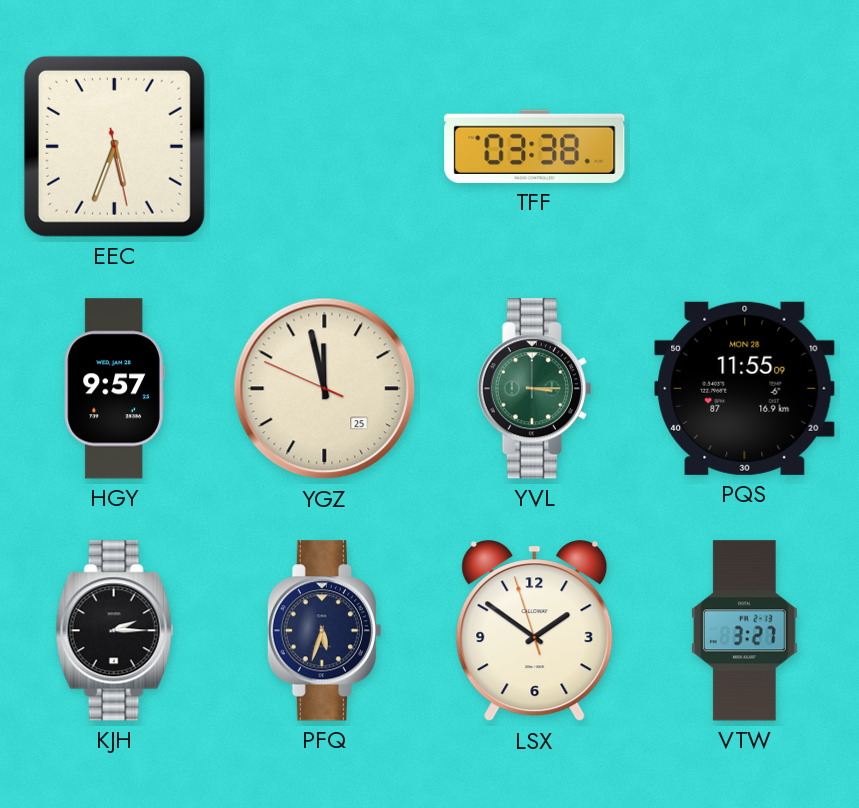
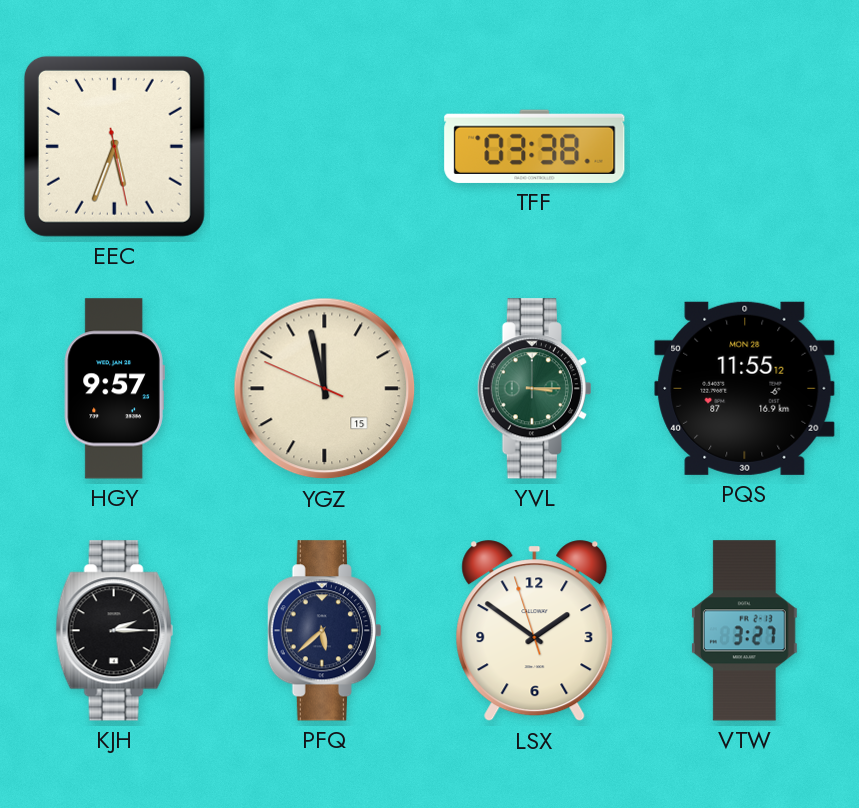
YGZ date: 25 -> 15
PQS: 11:55:09 -> 11:55:12
PFQ: 5:33 -> 5:38
